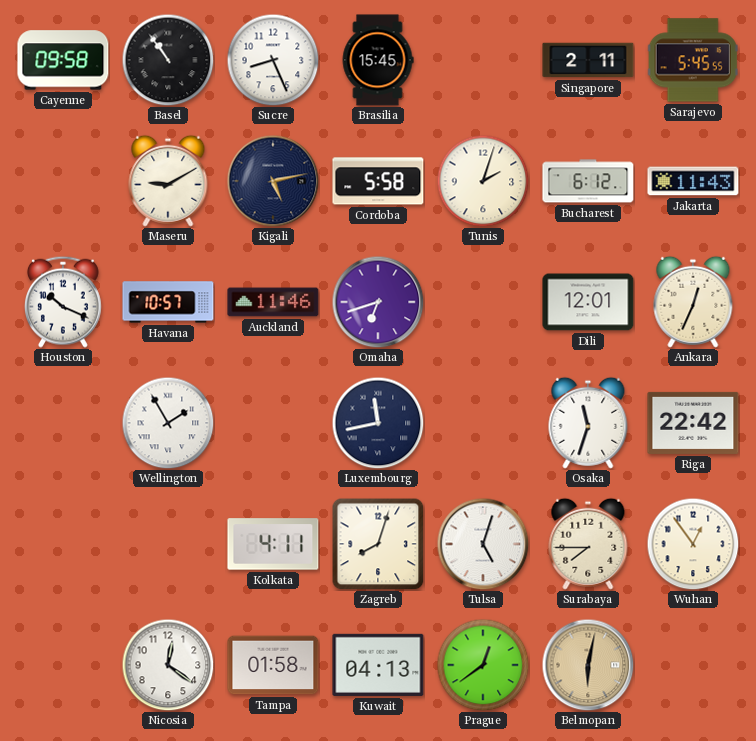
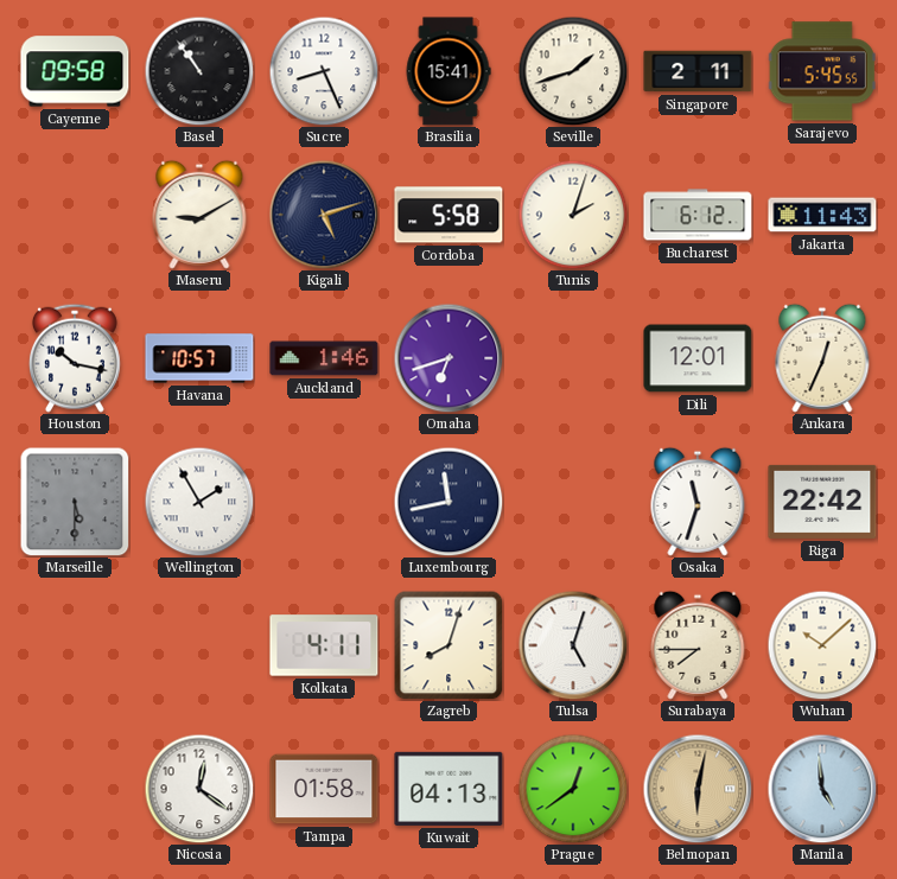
Brasilia: 15:45 -> 15:41
Seville: none -> 1:42
Kigali: 5:13 -> 5:12
Houston: 10:19 -> 10:17
Auckland: 11:46 -> 1:46
Marseille: none -> 5:30
Wuhan: 12:54 -> 10:08
Manila: none -> 4:59
